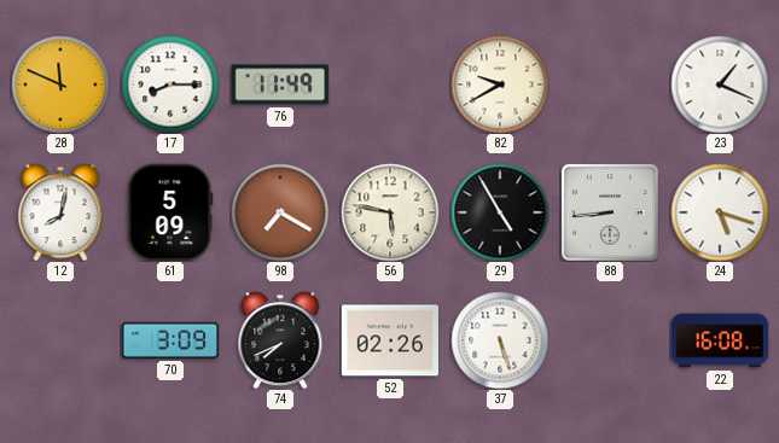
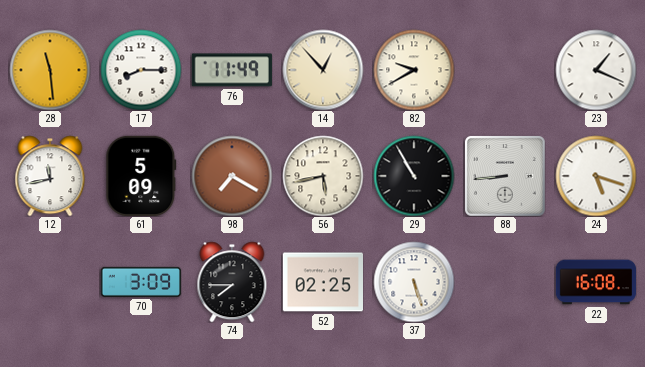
28: 11:49 -> 11:29
14: none -> 12:53
12: 8:02 -> 11:43
56: 5:47 -> 5:43
29: 4:55 -> 10:55
74: 7:41 -> 7:45
52: 02:26 -> 02:25
